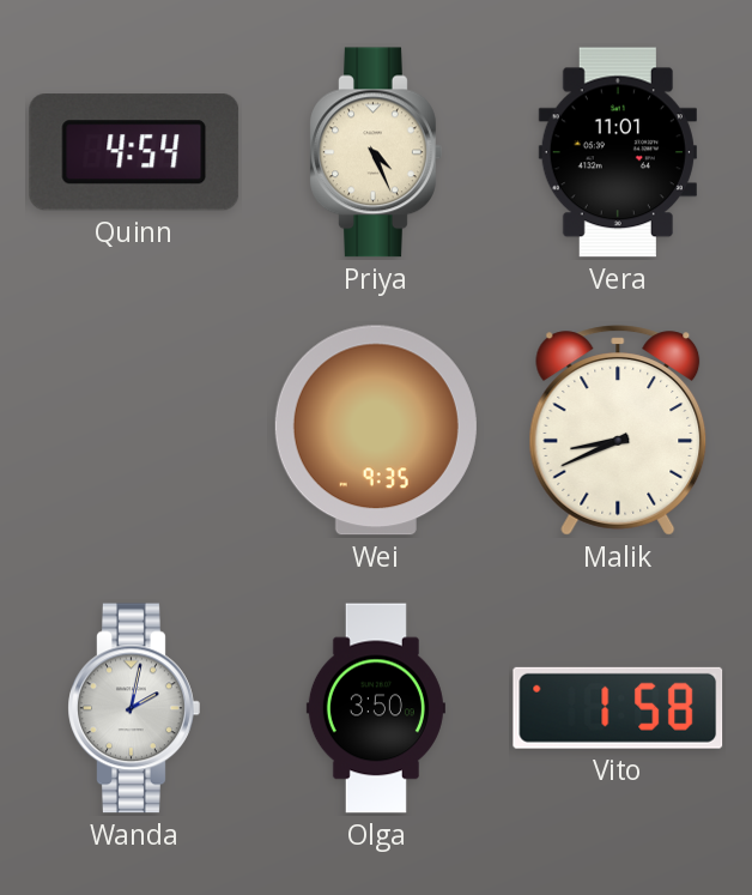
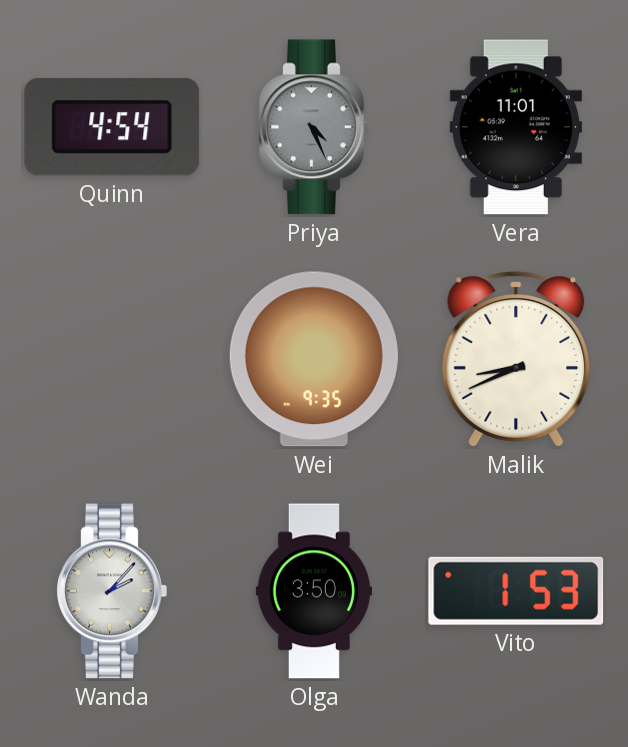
Priya dial: cream -> grey
Wanda: 2:02 -> 2:07
Vito: 1:58 -> 1:53
